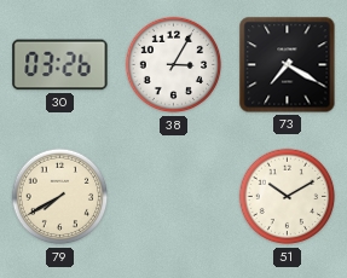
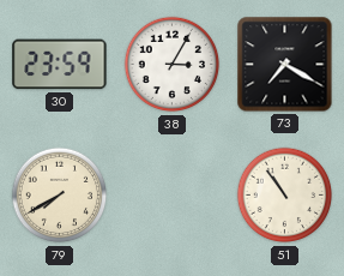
30: 03:26 -> 23:59
51: 10:10 -> 10:54
